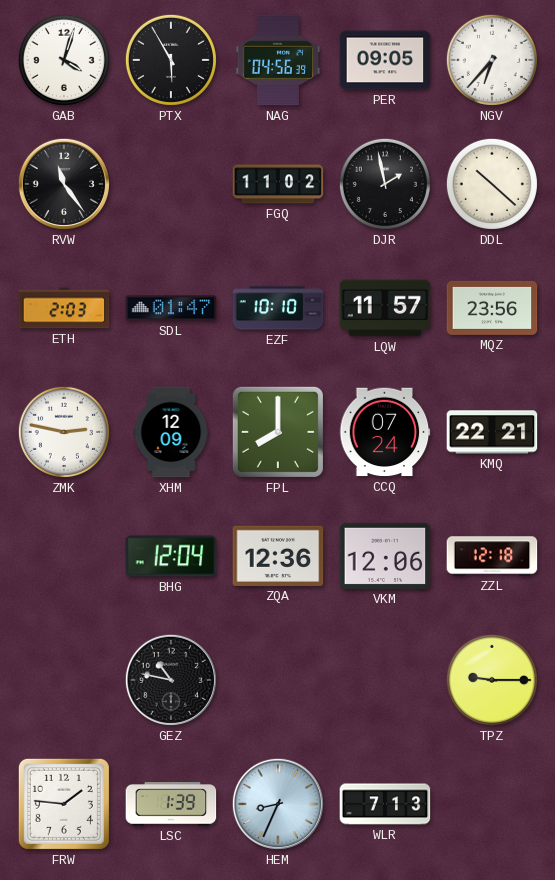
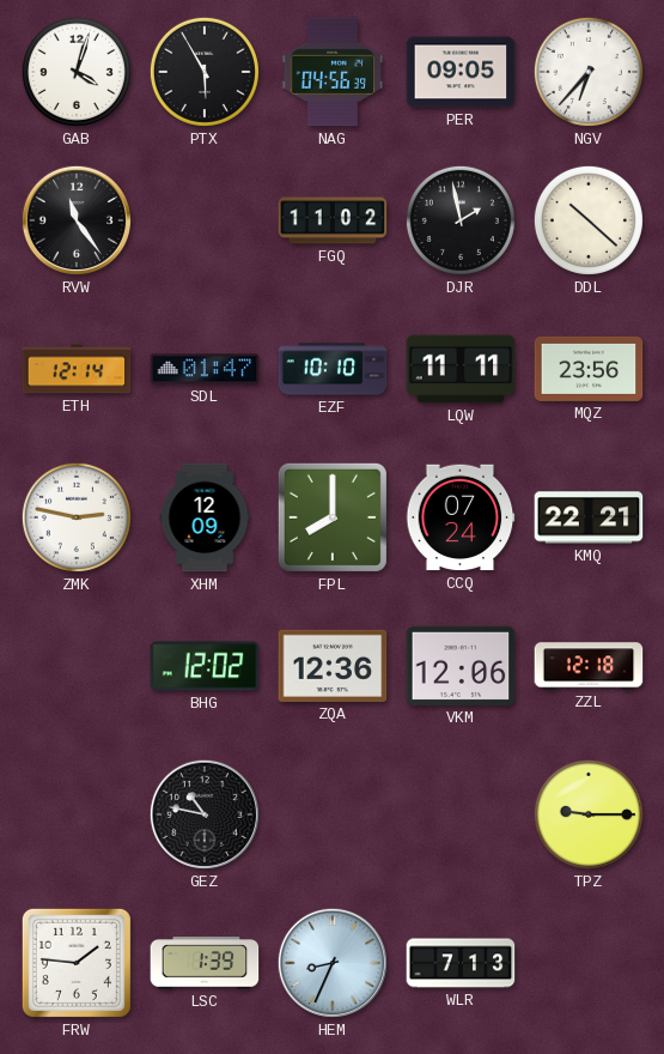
ETH: 2:03 -> 12:14
LQW: 11:57 -> 11:11
BHG: 12:04 -> 12:02
